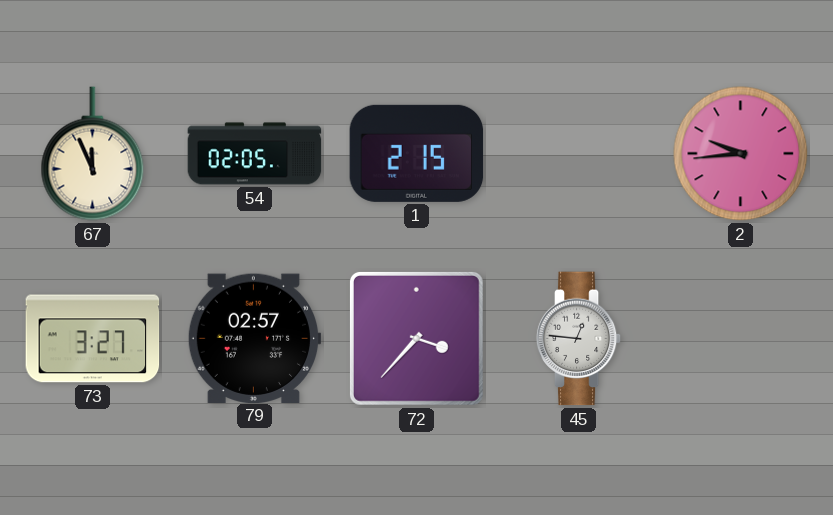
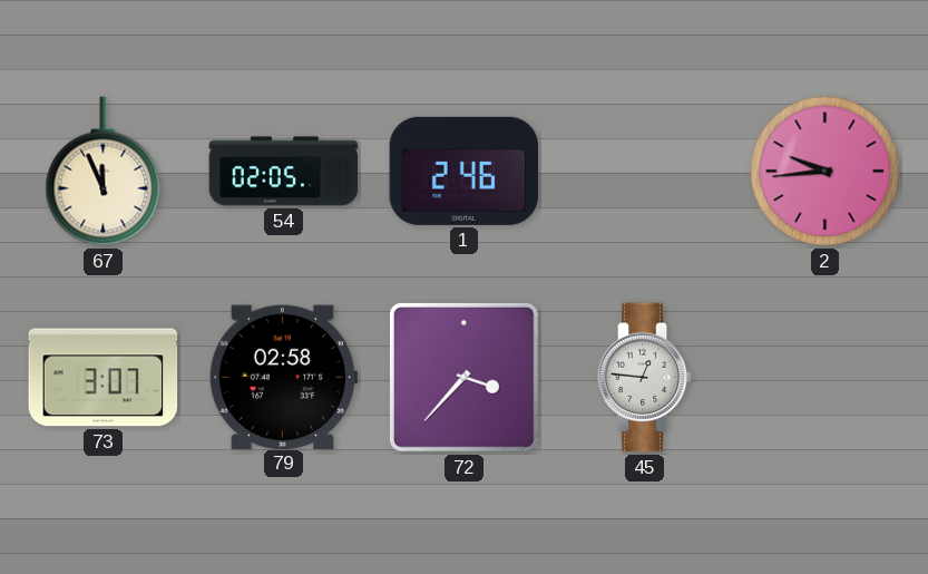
1: 2:15 -> 2:46
73: 3:27 -> 3:07
79: 02:57 -> 02:58
